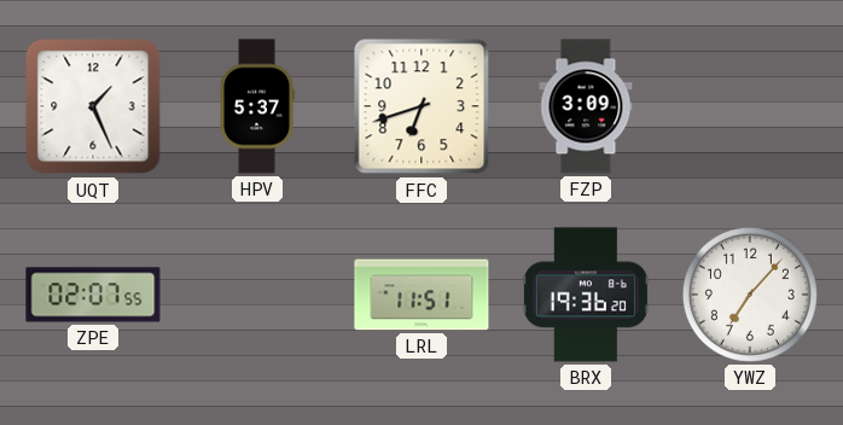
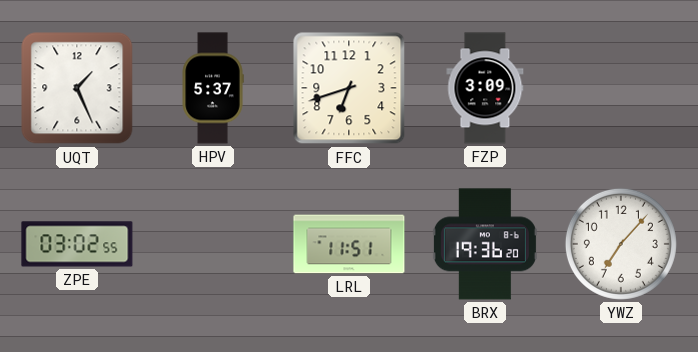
ZPE: 02:07 -> 03:02
